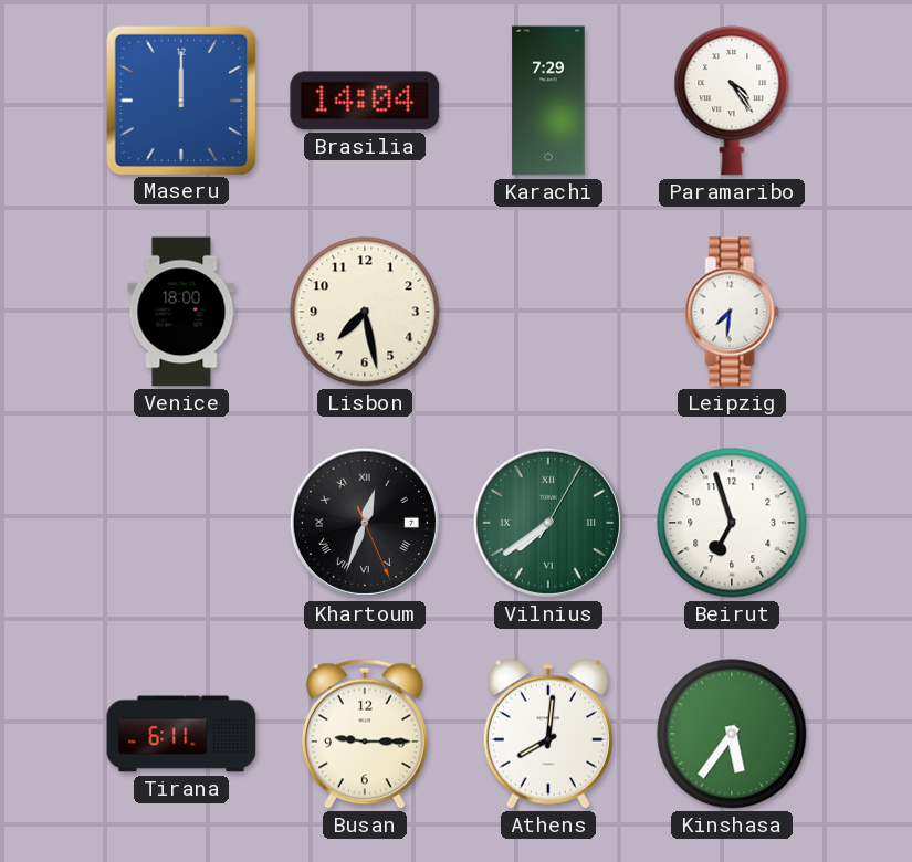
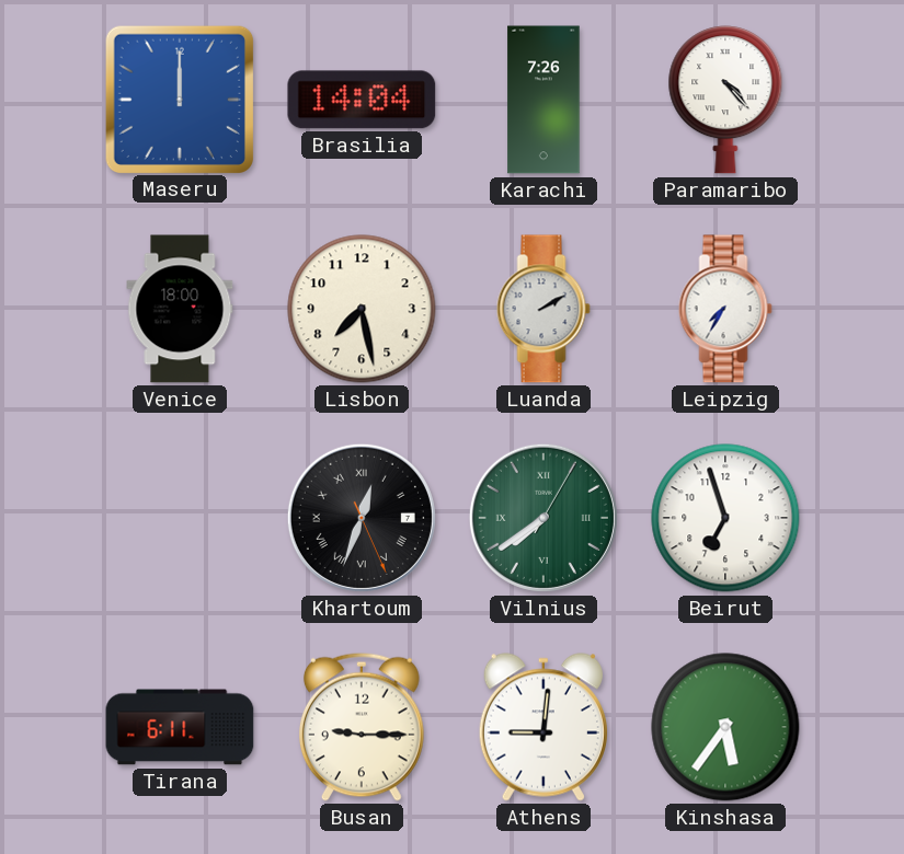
Karachi: 7:29 -> 7:26
Paramaribo: 4:24 -> 4:23
Luanda: none -> 2:10
Leipzig: 7:31 -> 7:35
Athens: 8:01 -> 9:01
